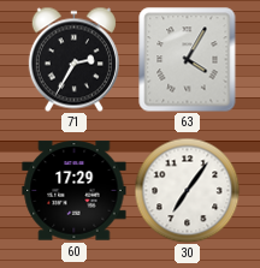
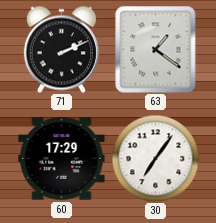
71: 2:35 -> 2:11
63: 4:05 -> 1:21
